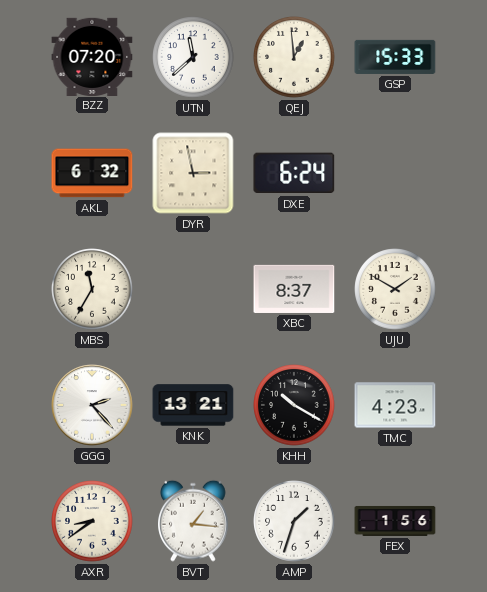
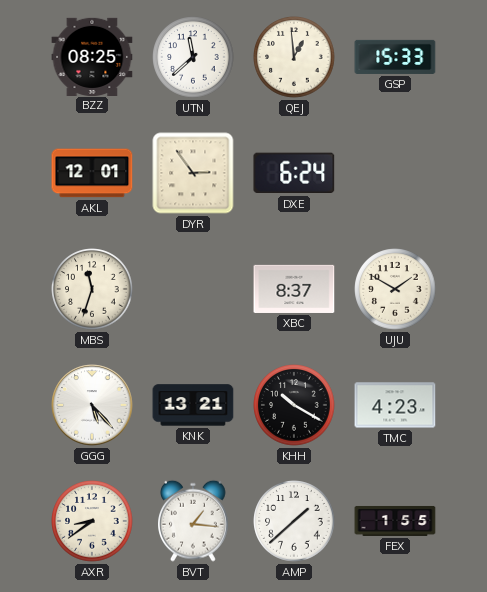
BZZ: 07:20 -> 08:25
AKL: 6:32 -> 12:01
DYR: 2:58 -> 2:54
MBS: 11:35 -> 11:33
GGG: 2:23 -> 5:23
AMP: 1:33 -> 1:38
FEX: 1:56 -> 1:55
